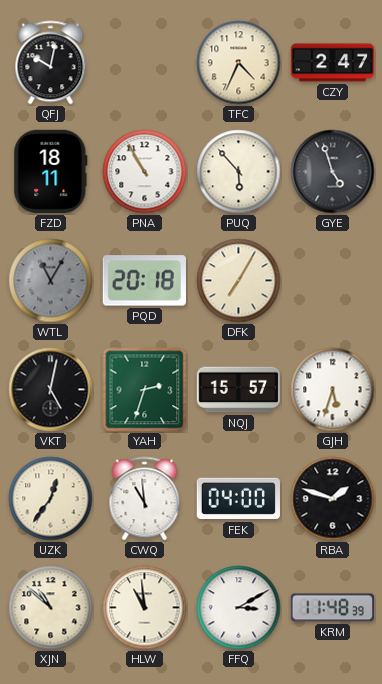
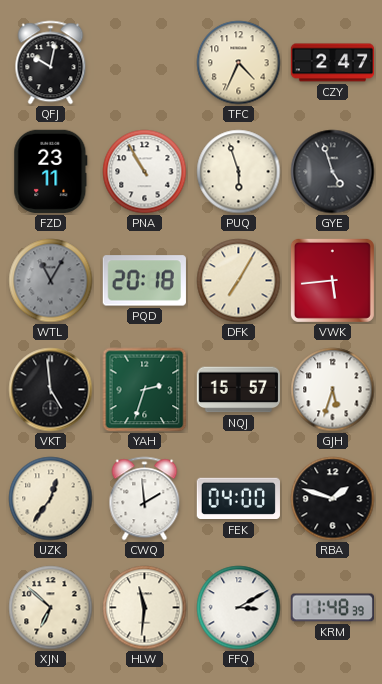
FZD: 18:11 -> 23:11
PUQ: 5:53 -> 5:57
VWK: none -> 5:44
VKT: 5:02 -> 4:59
CWQ: 10:59 -> 1:59
XJN: 10:52 -> 6:52
HLW: 10:59 -> 11:31
